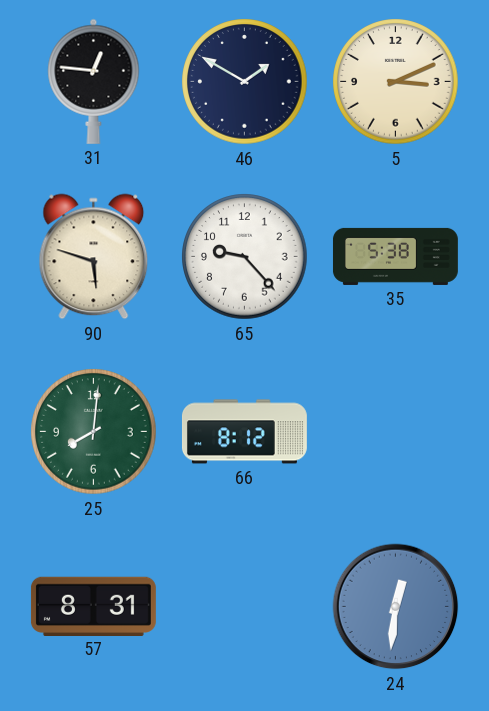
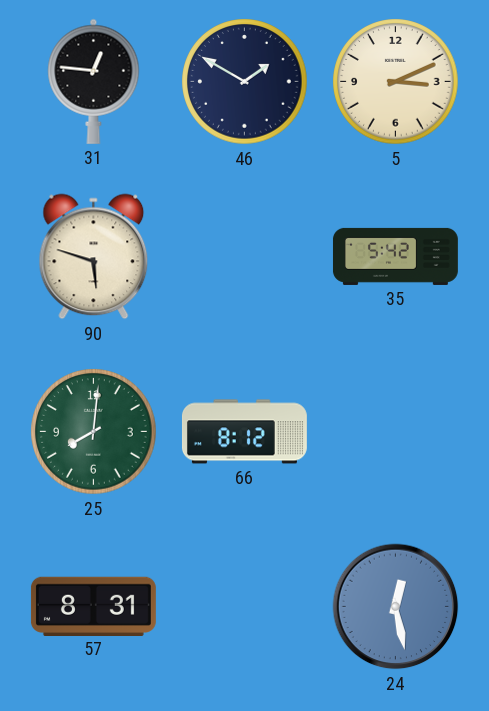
65: 9:23 -> none
35: 5:38 -> 5:42
24: 12:31 -> 12:28
